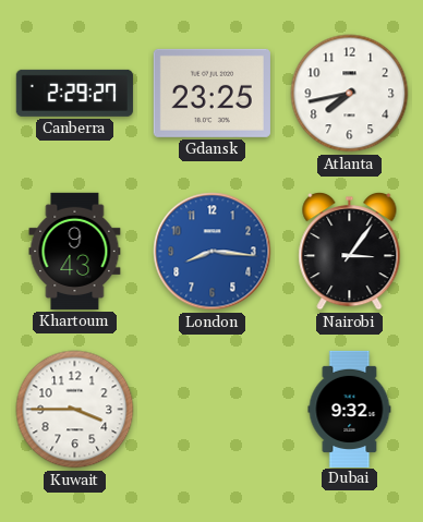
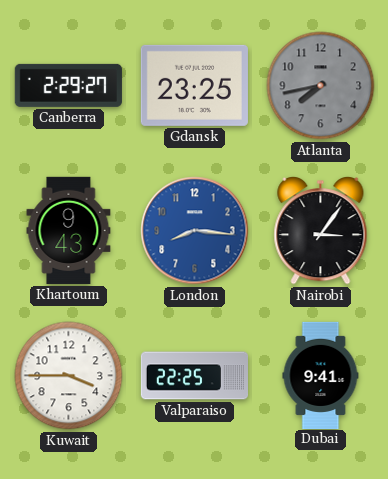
Atlanta dial: white -> grey
Valparaiso: none -> 22:25
Dubai: 9:32 -> 9:41
